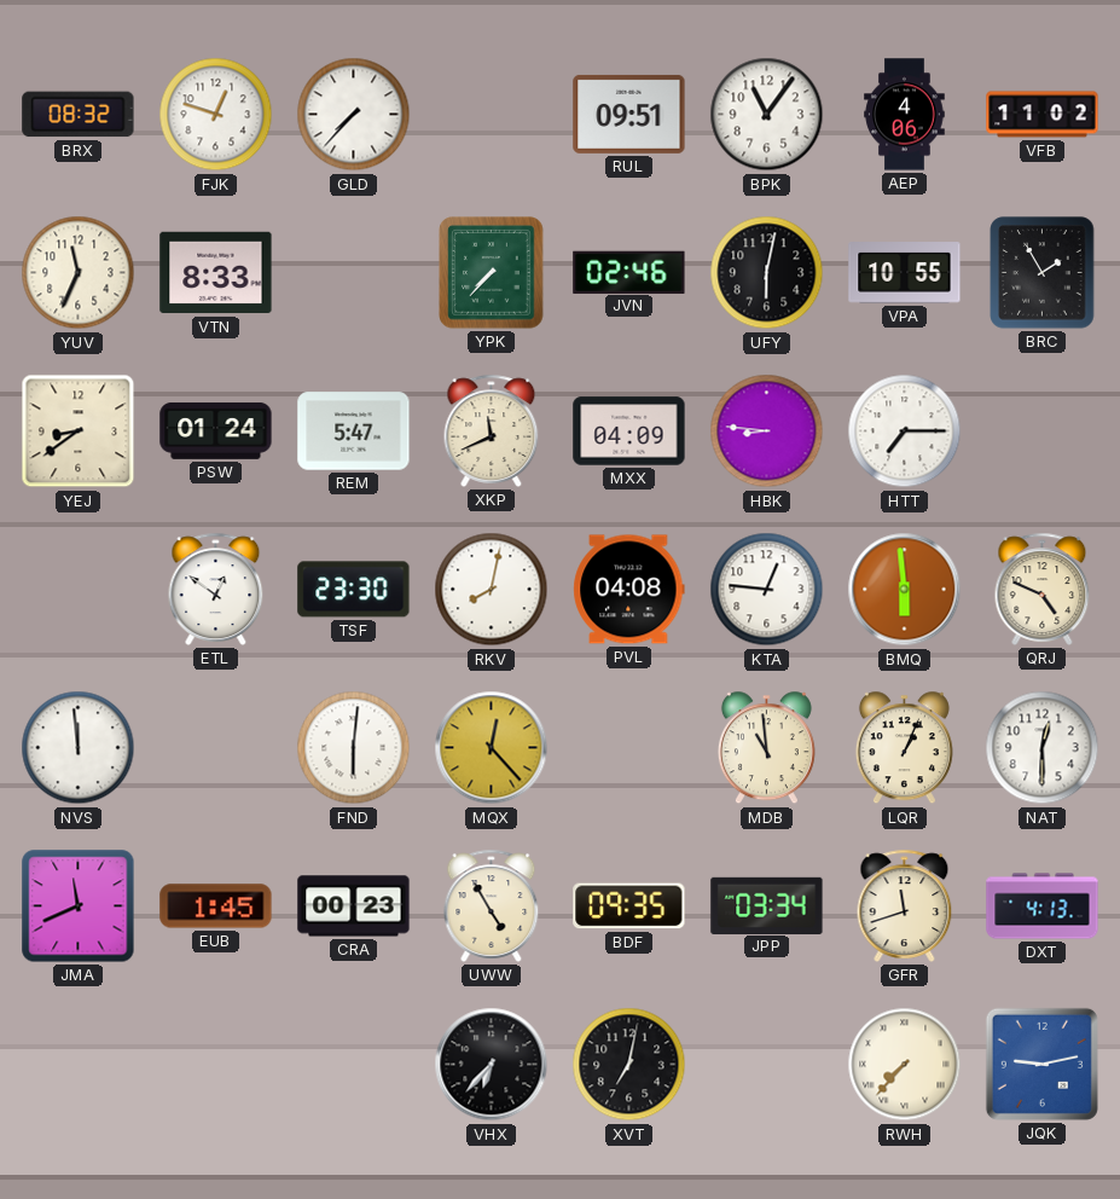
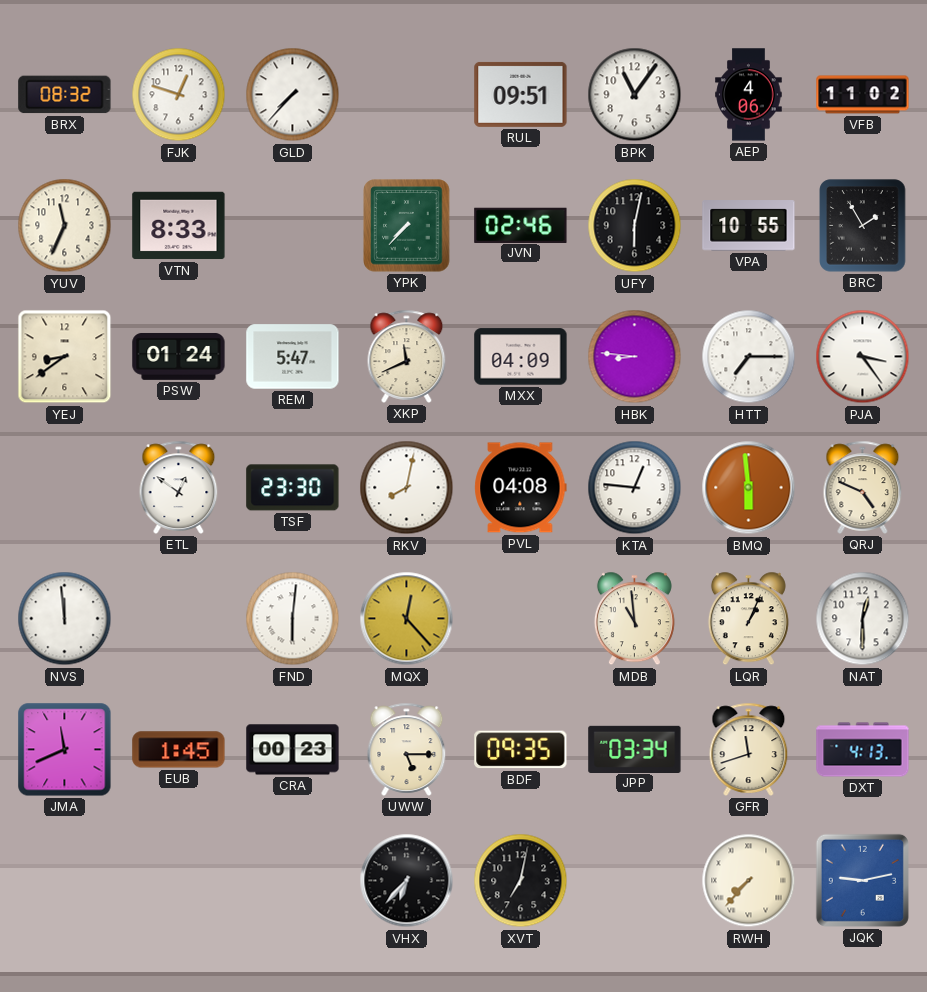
PJA: none -> 3:24
UWW: 4:55 -> 5:15
